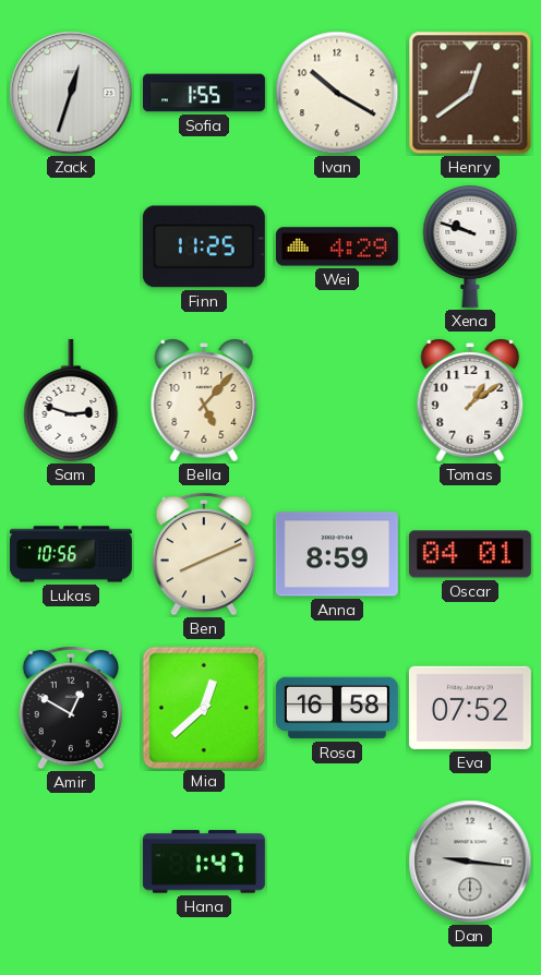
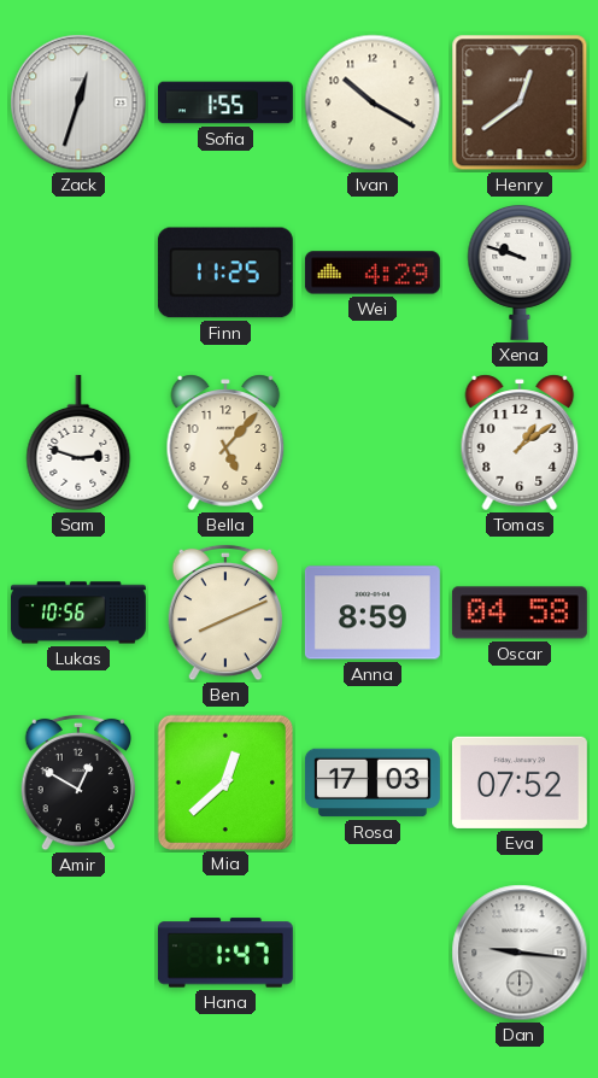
Oscar: 04:01 -> 04:58
Rosa: 16:58 -> 17:03
